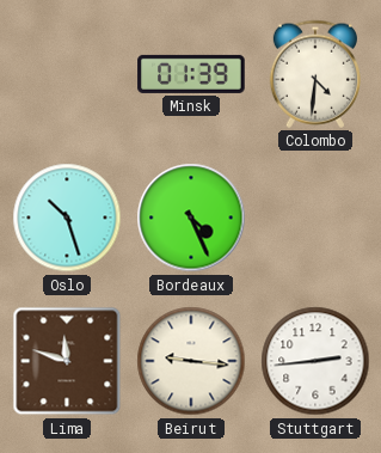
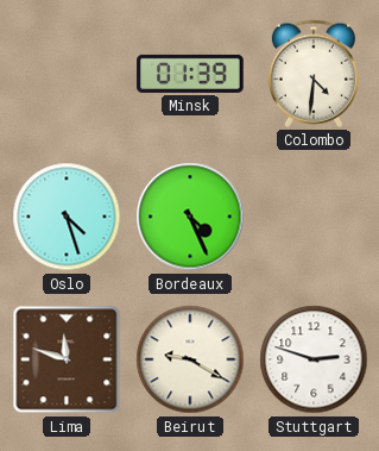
Oslo: 10:27 -> 4:27
Beirut: 9:16 -> 9:20
Stuttgart: 2:44 -> 2:48
